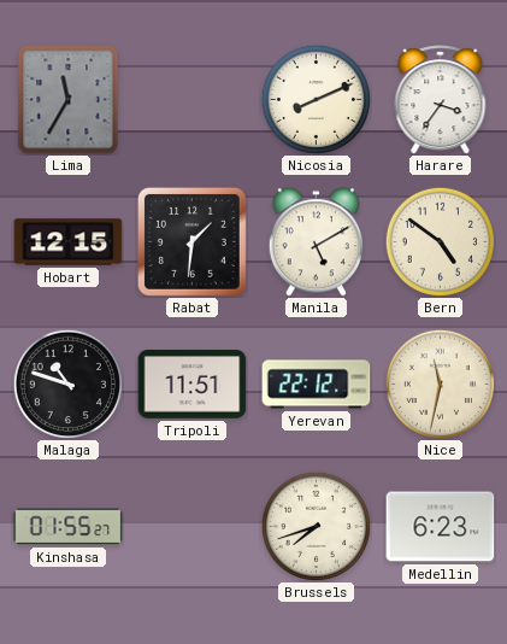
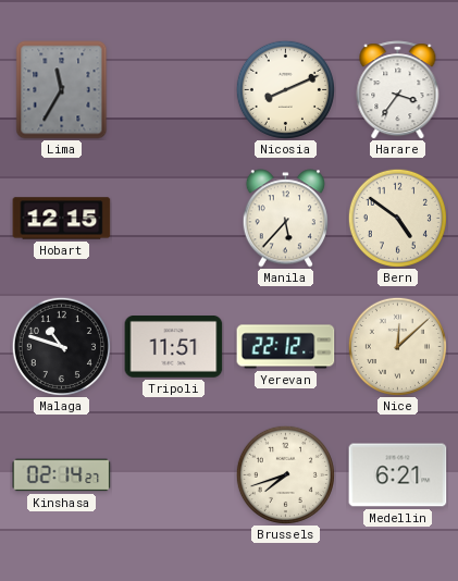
Rabat: 1:31 -> none
Manila: 5:10 -> 5:37
Nice: 11:32 -> 12:08
Kinshasa: 01:55 -> 02:14
Medellin: 6:23 -> 6:21
